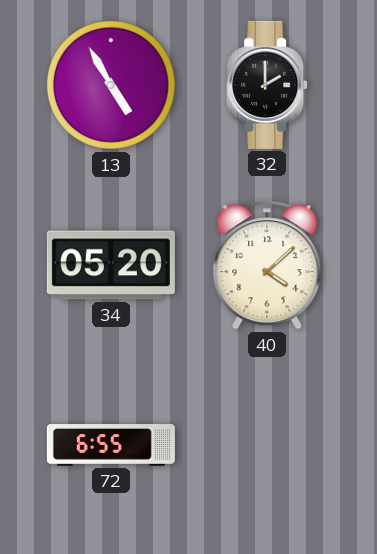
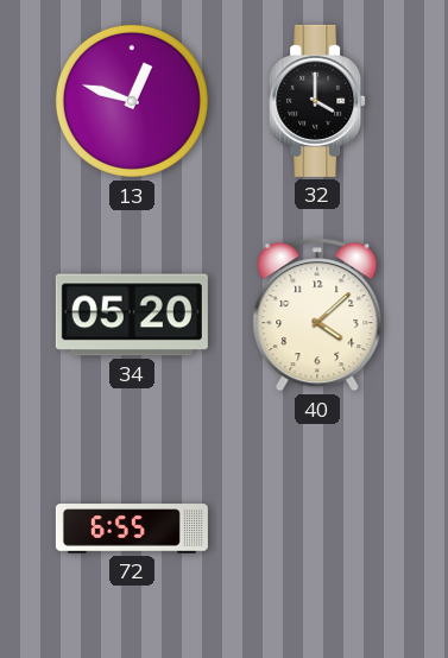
13: 4:55 -> 12:48
32: 2:00 -> 4:00
